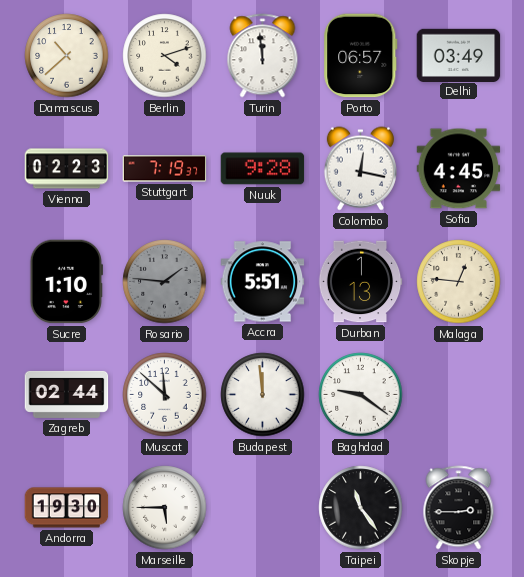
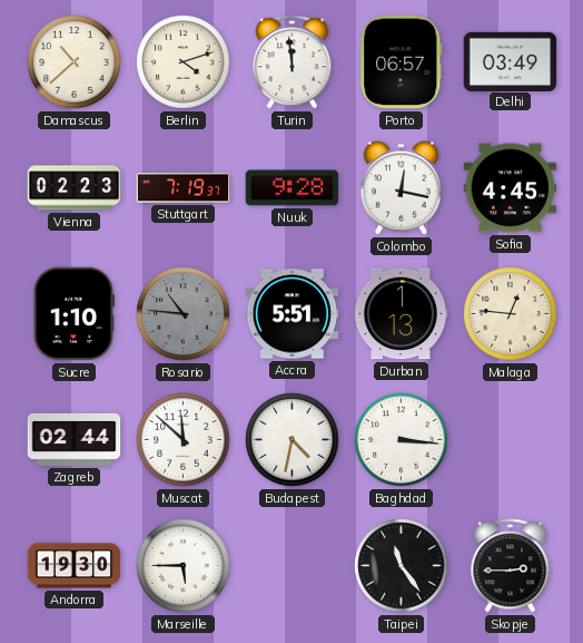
Rosario: 1:46 -> 10:46
Budapest: 11:59 -> 4:32
Baghdad: 9:21 -> 3:16
